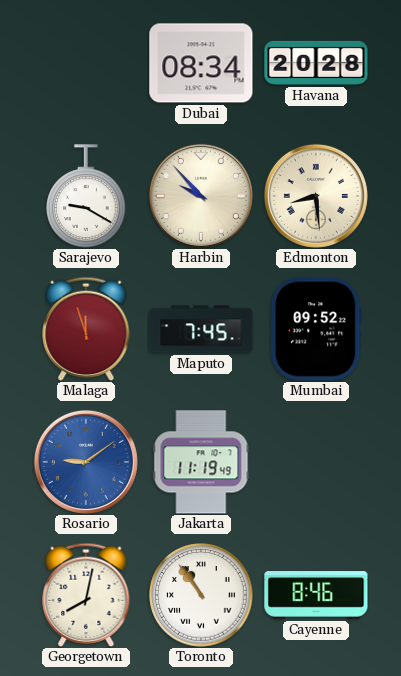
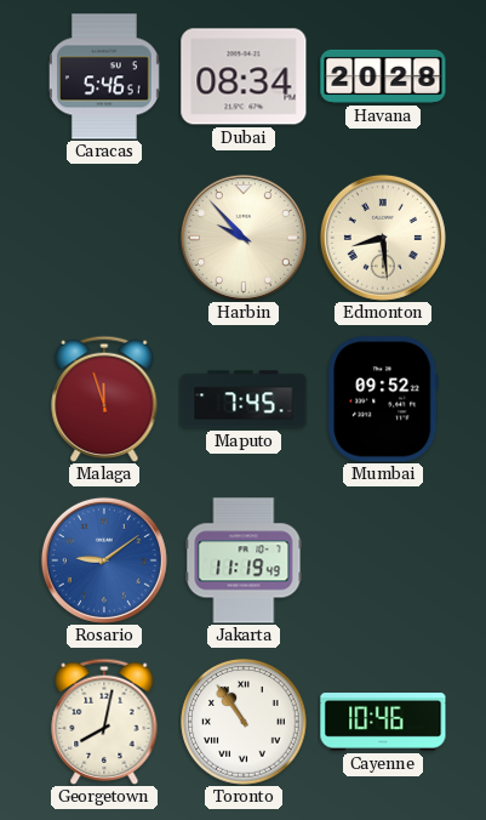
Caracas: none -> 5:46
Sarajevo: 9:20 -> none
Cayenne: 8:46 -> 10:46
